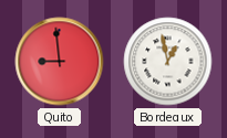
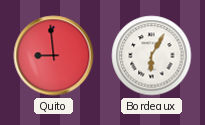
Bordeaux: 12:58 -> 6:05
